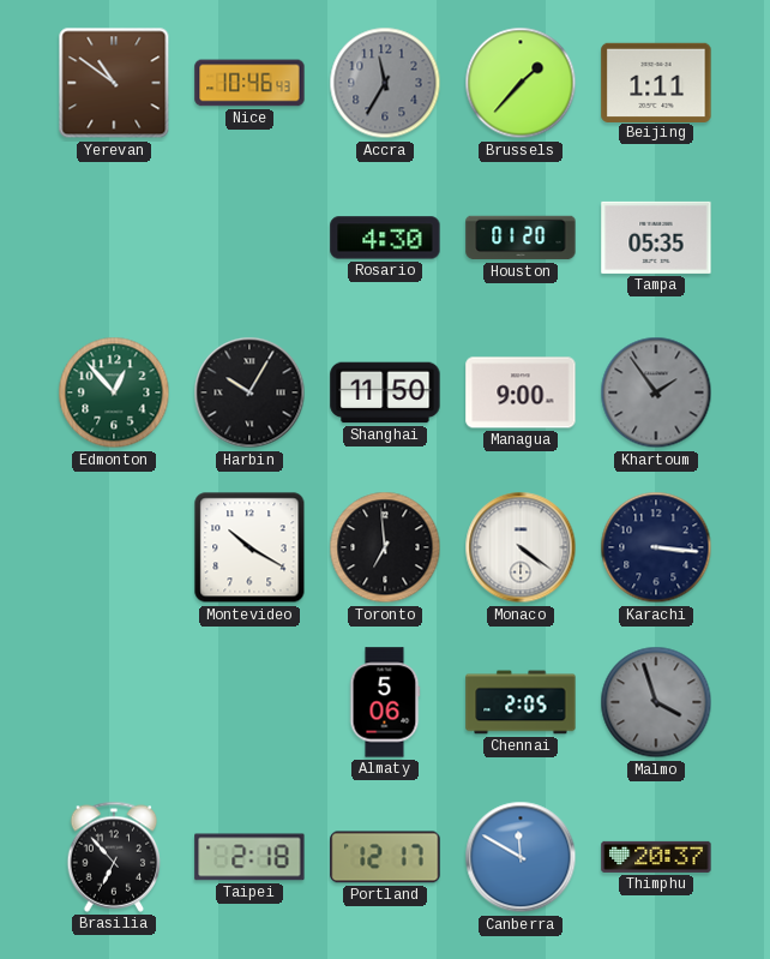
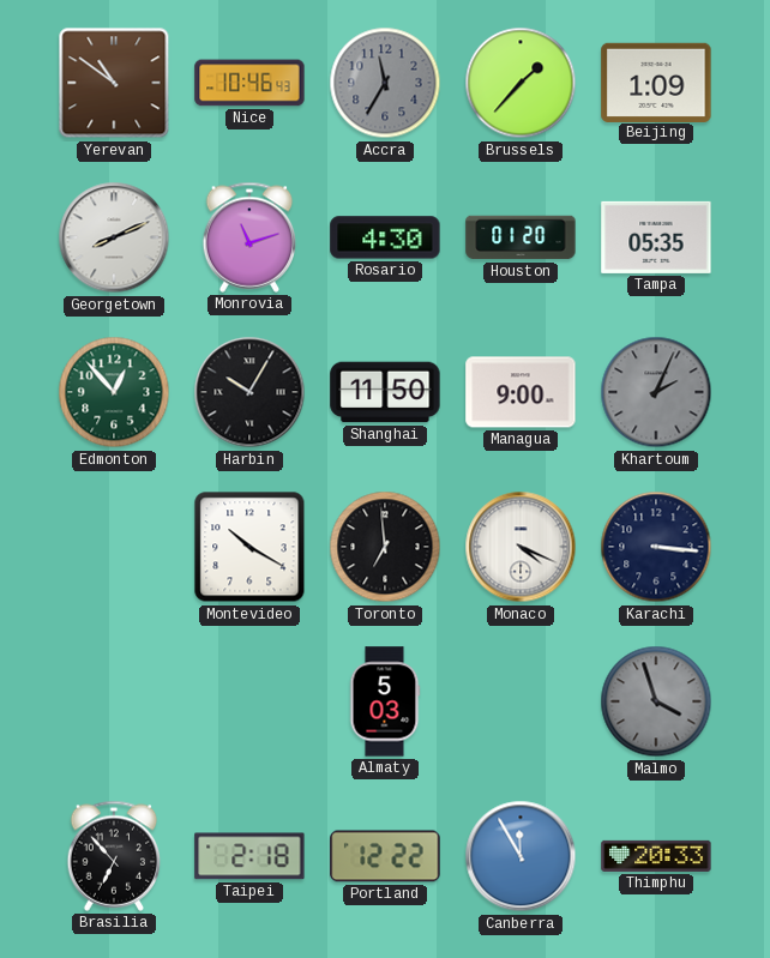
Beijing: 1:11 -> 1:09
Georgetown: none -> 8:11
Monrovia: none -> 11:12
Khartoum: 1:54 -> 2:04
Monaco: 4:21 -> 4:19
Almaty: 5:06 -> 5:03
Chennai: 2:05 -> none
Portland: 12:17 -> 12:22
Canberra: 11:50 -> 11:55
Thimphu: 20:37 -> 20:33
